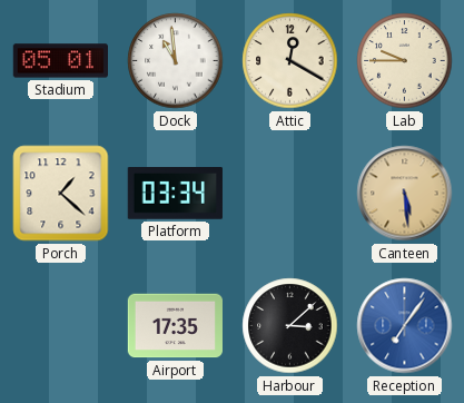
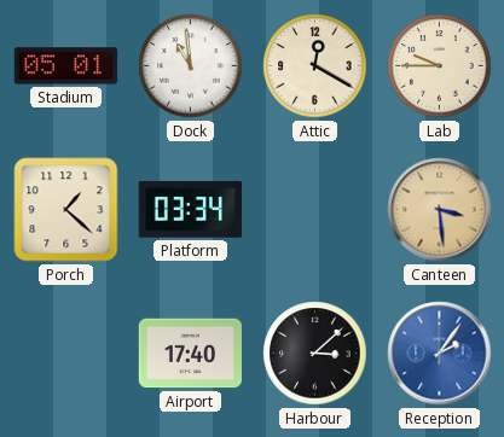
Canteen: 5:29 -> 3:29
Airport: 17:35 -> 17:40
Reception: 7:06 -> 2:06
